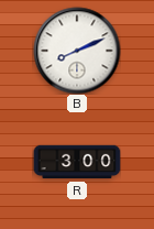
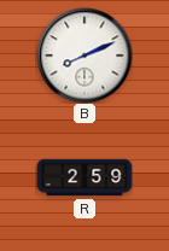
R: 3:00 -> 2:59
